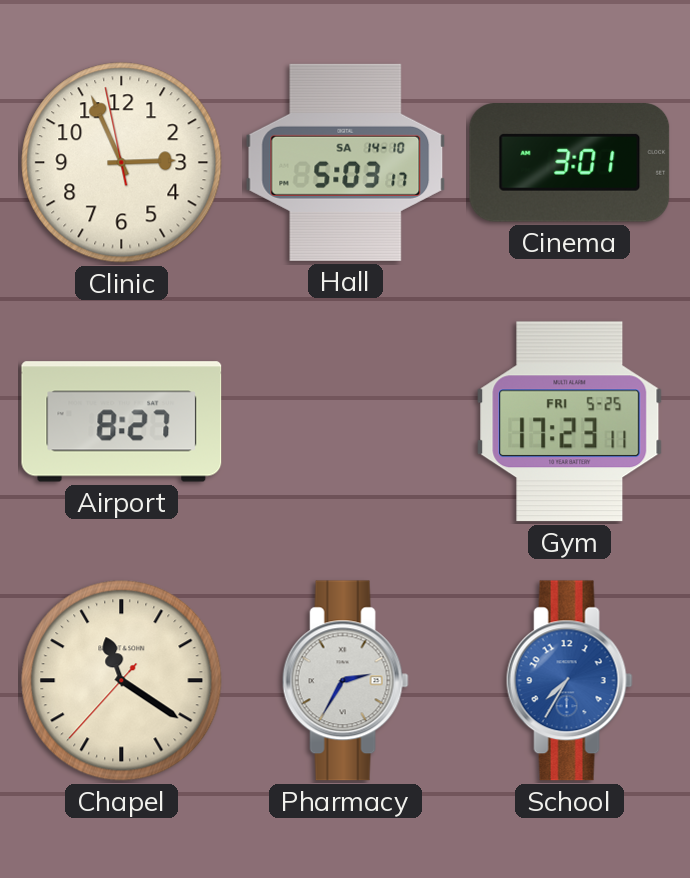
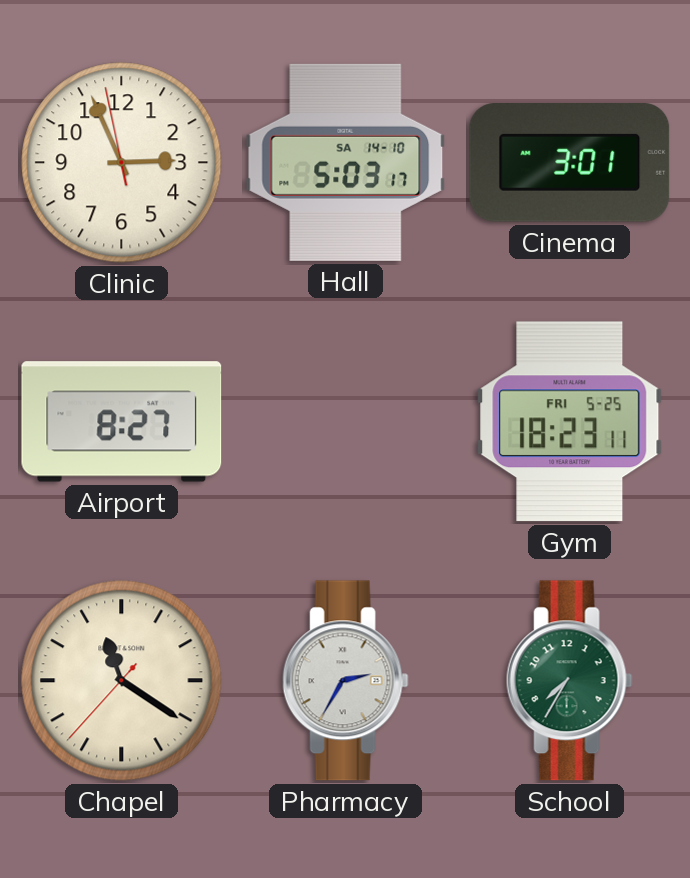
Gym: 17:23 -> 18:23
School dial: blue -> green
